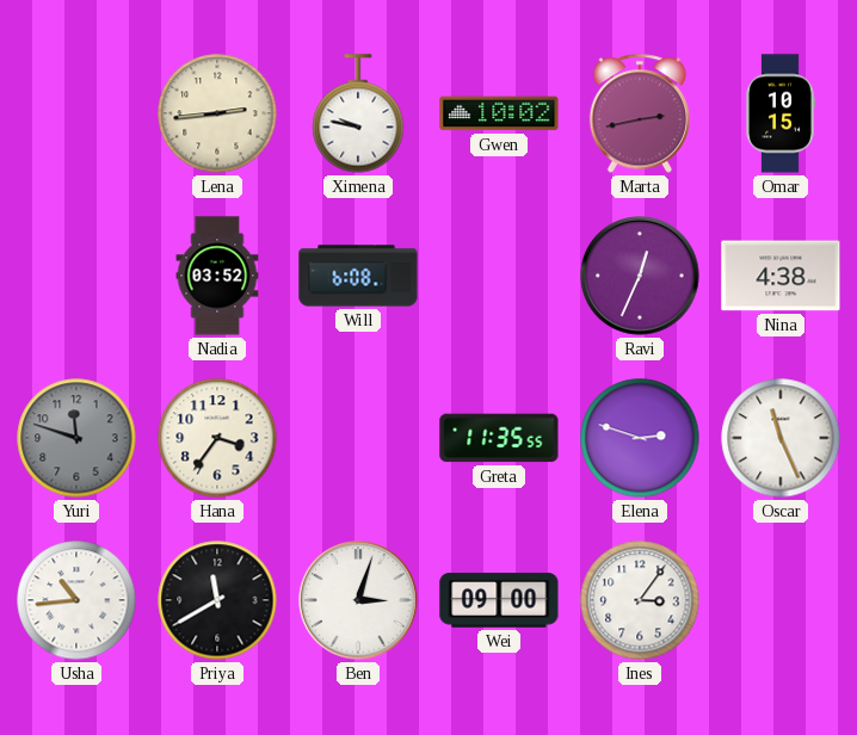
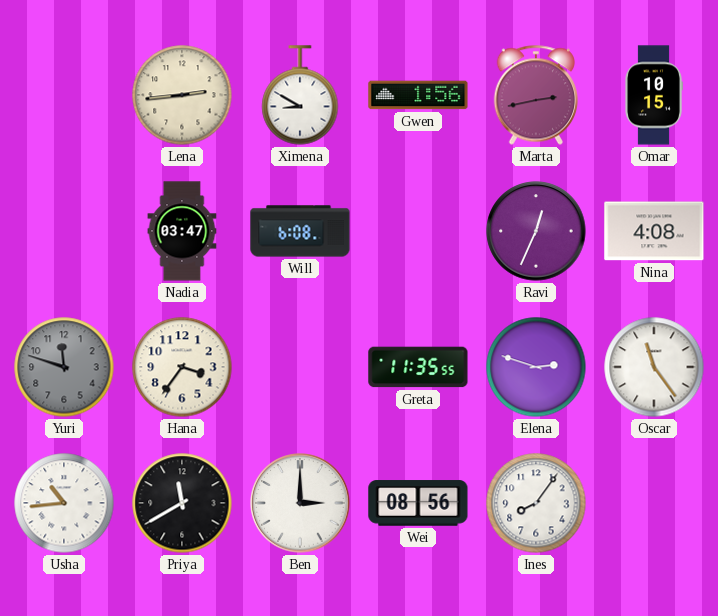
Ximena: 9:47 -> 8:50
Gwen: 10:02 -> 1:56
Nadia: 03:52 -> 03:47
Nina: 4:38 -> 4:08
Oscar: 11:26 -> 11:24
Ben: 3:03 -> 3:00
Wei: 09:00 -> 08:56
Ines: 3:06 -> 8:06
